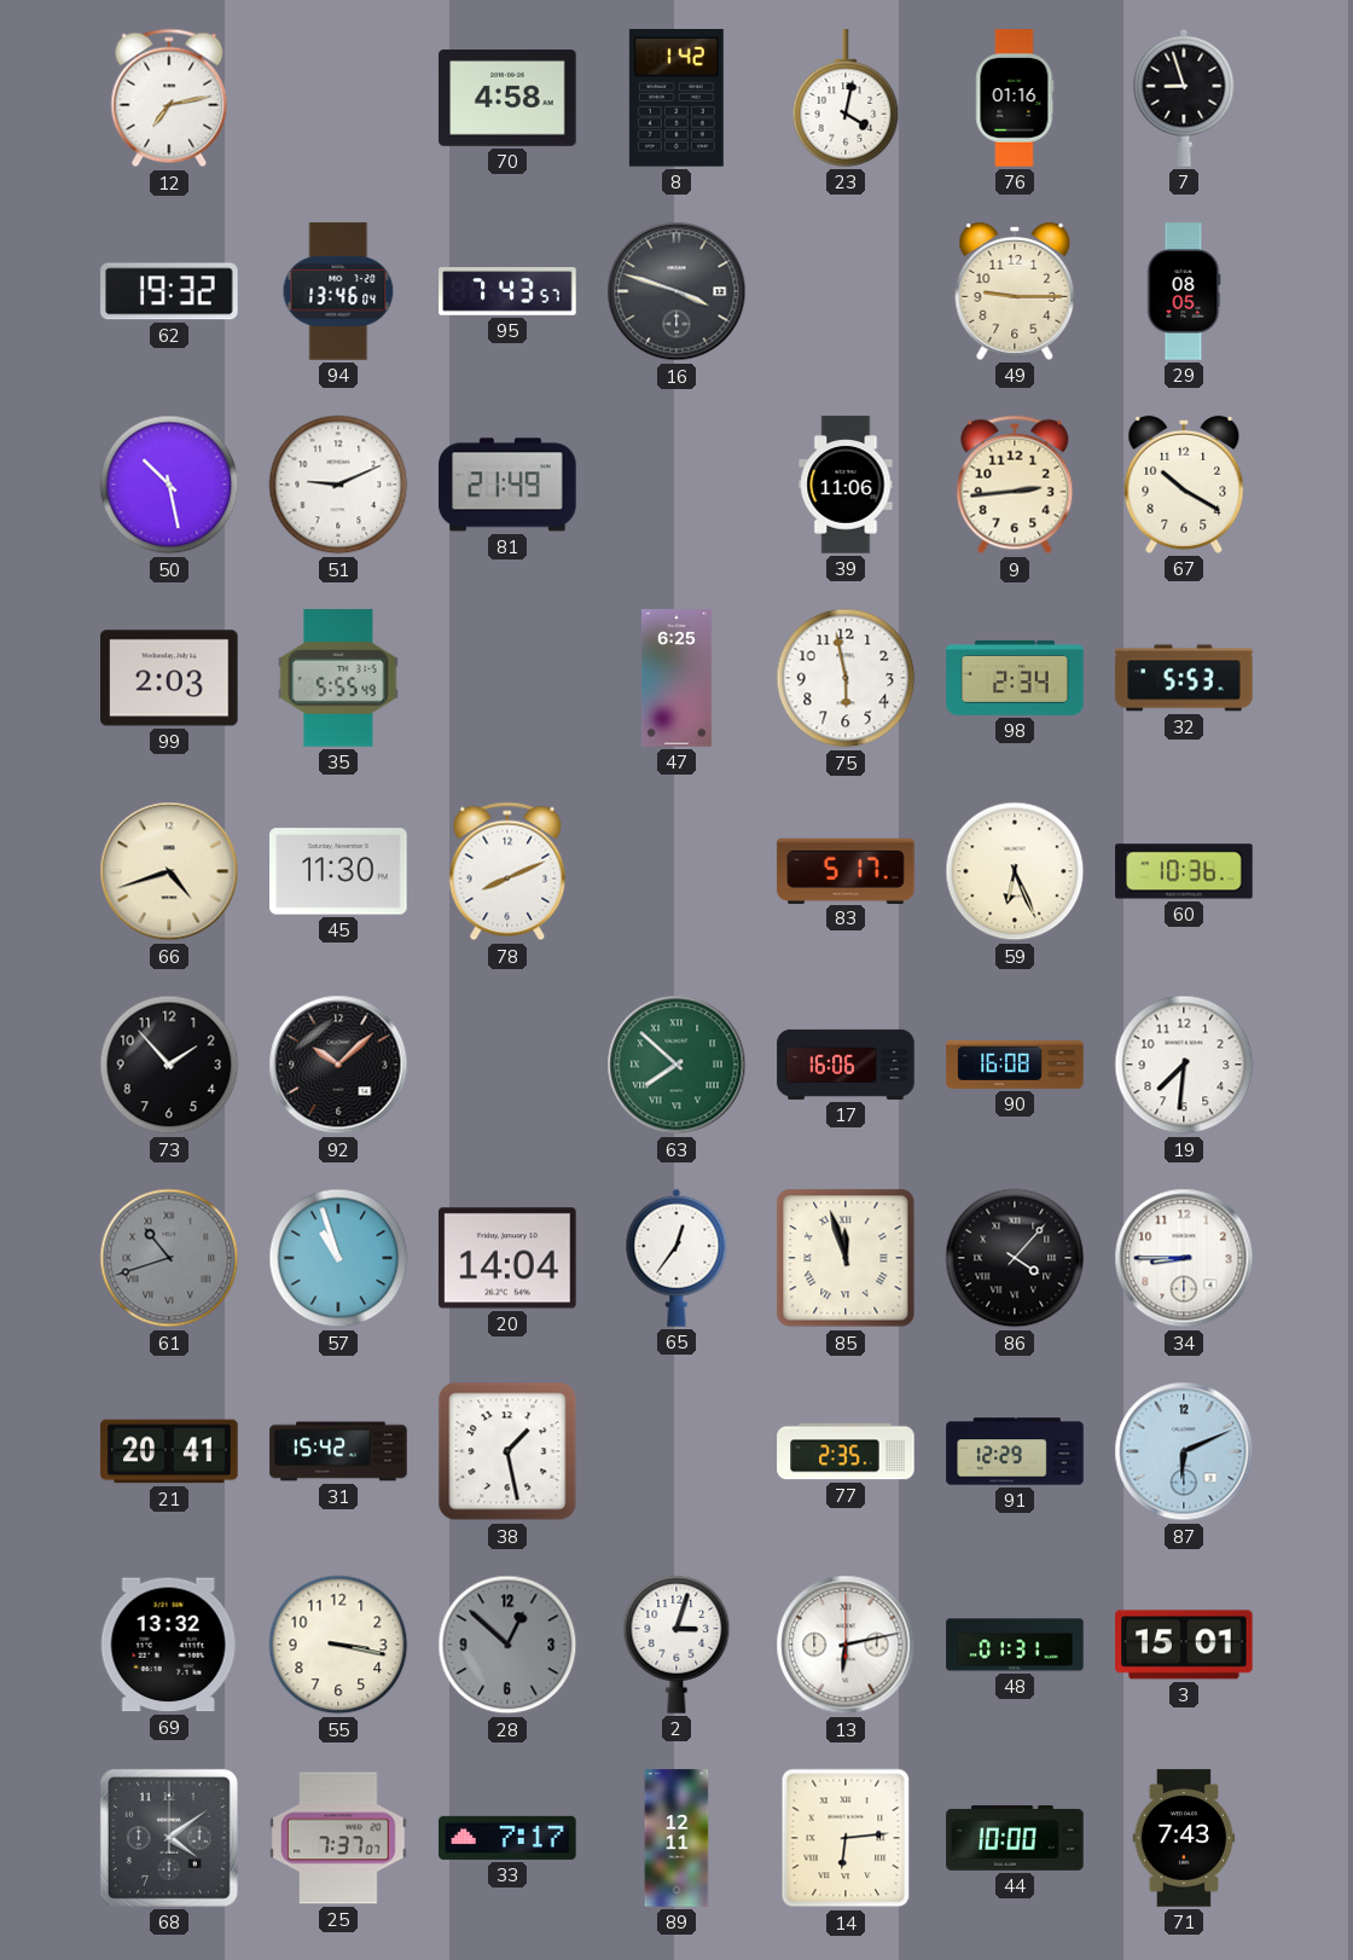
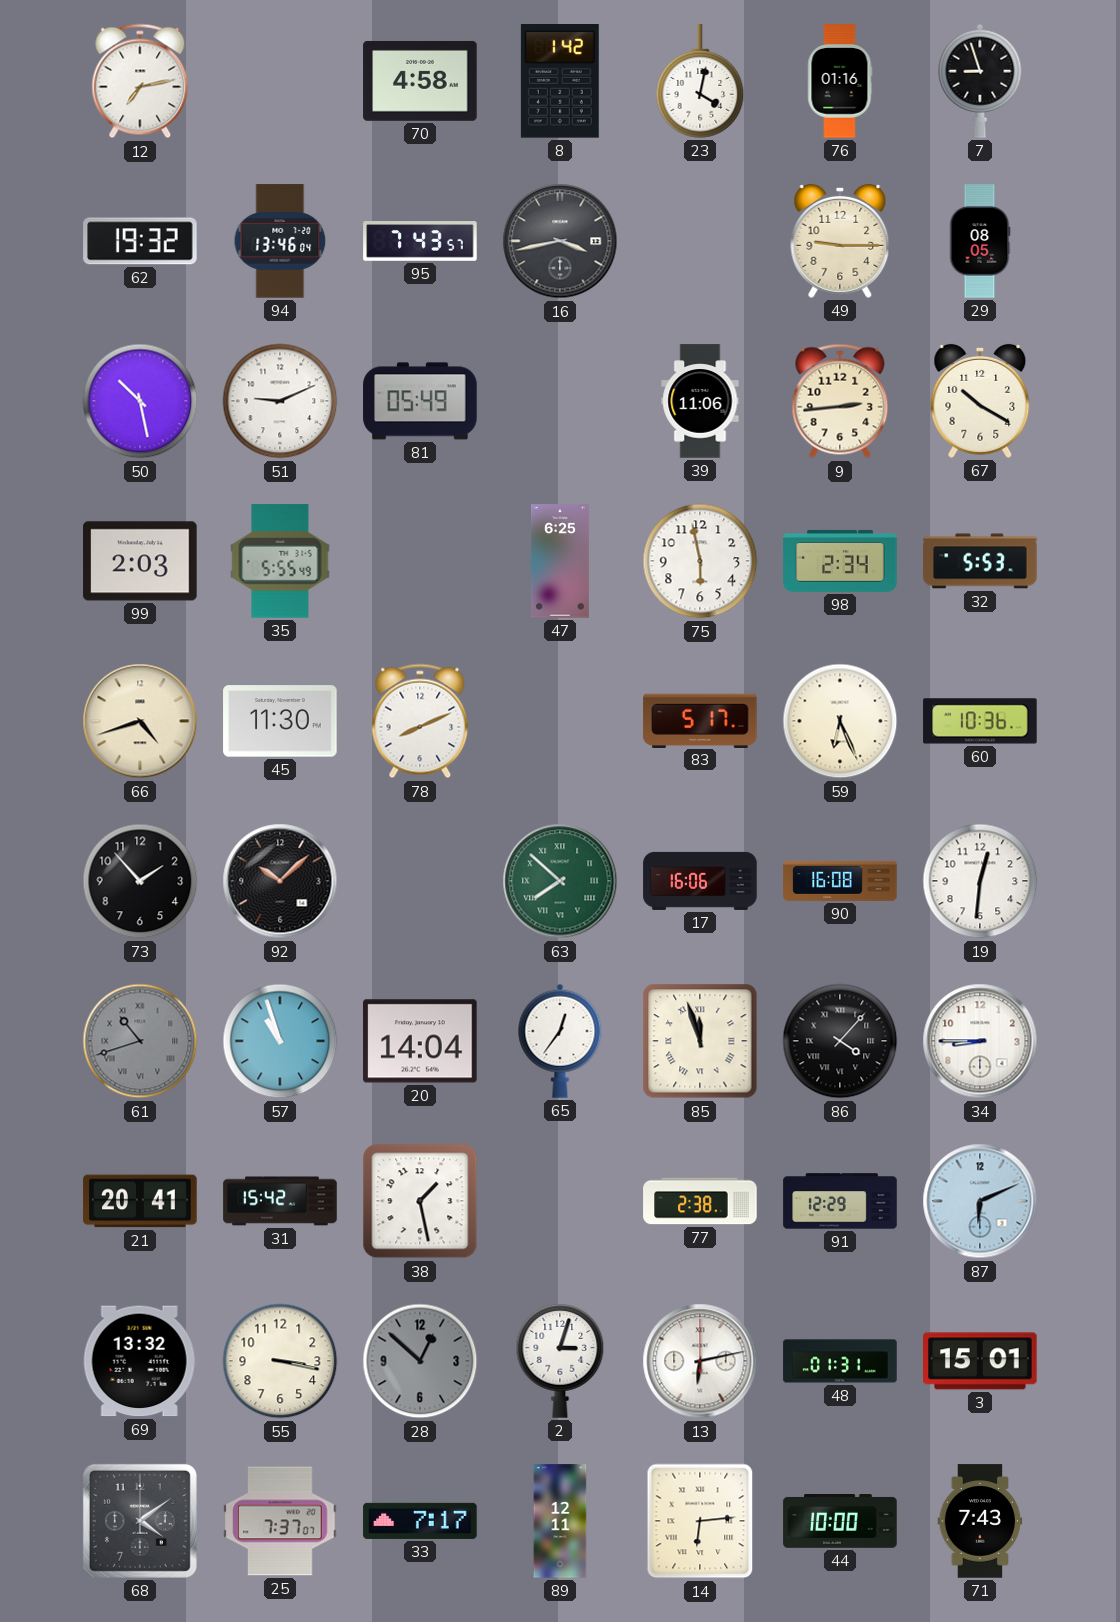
16: 3:48 -> 3:43
81: 21:49 -> 05:49
19: 7:31 -> 12:31
77: 2:35 -> 2:38
